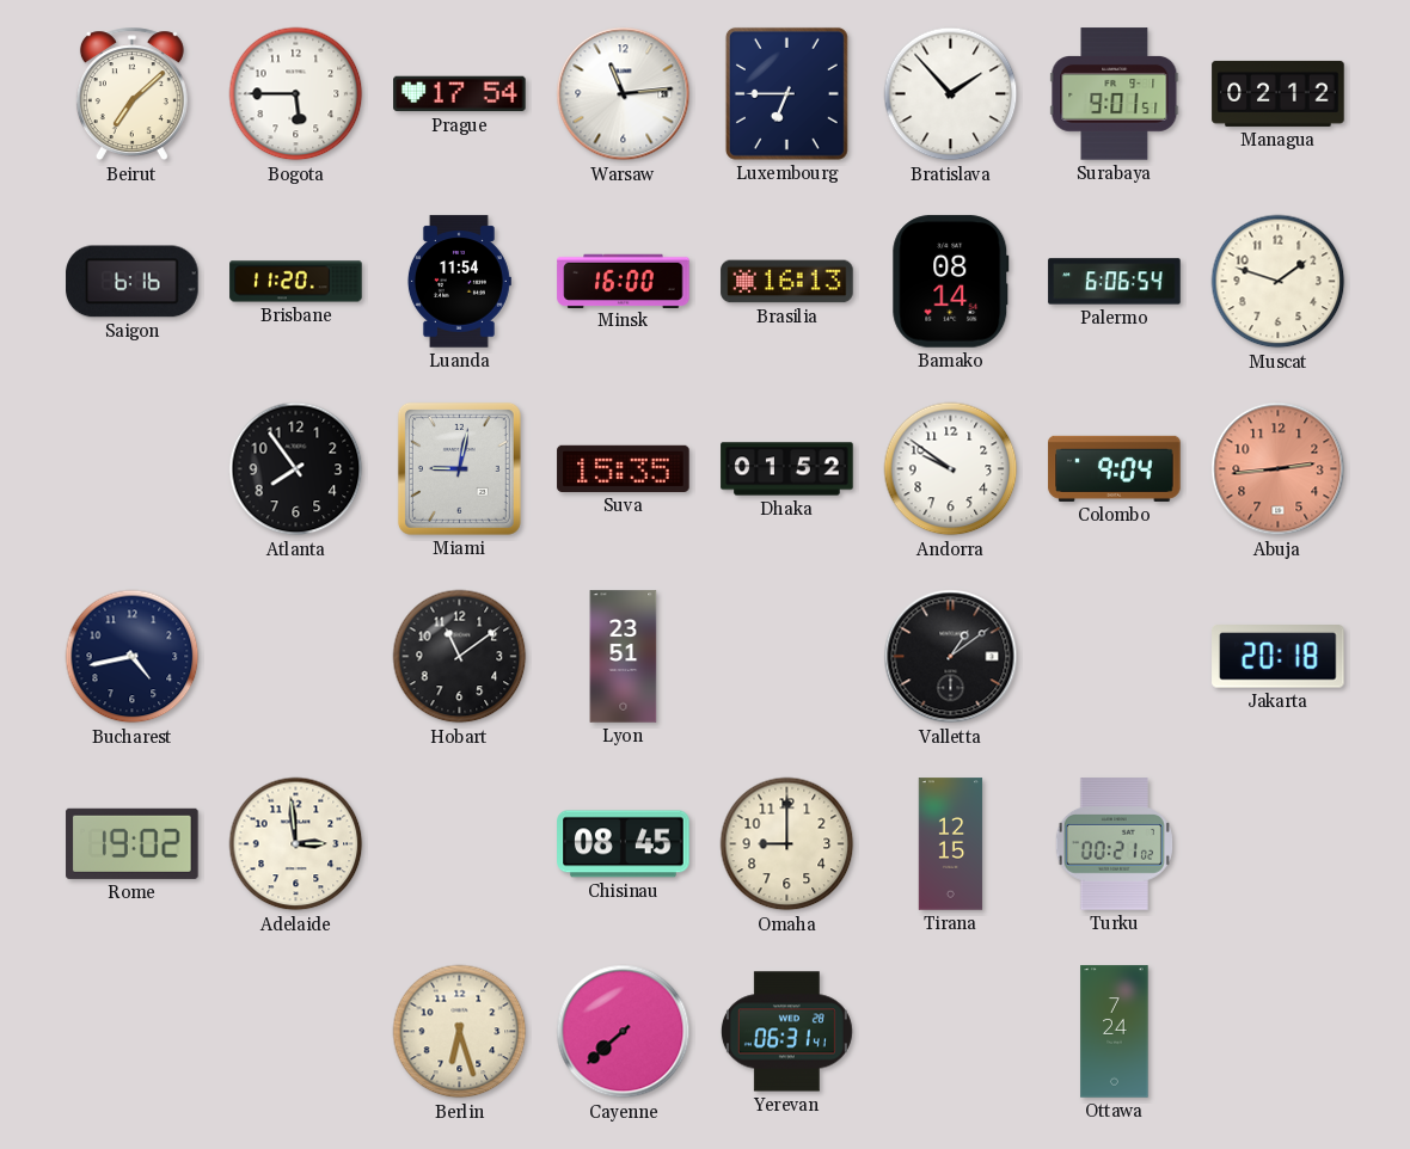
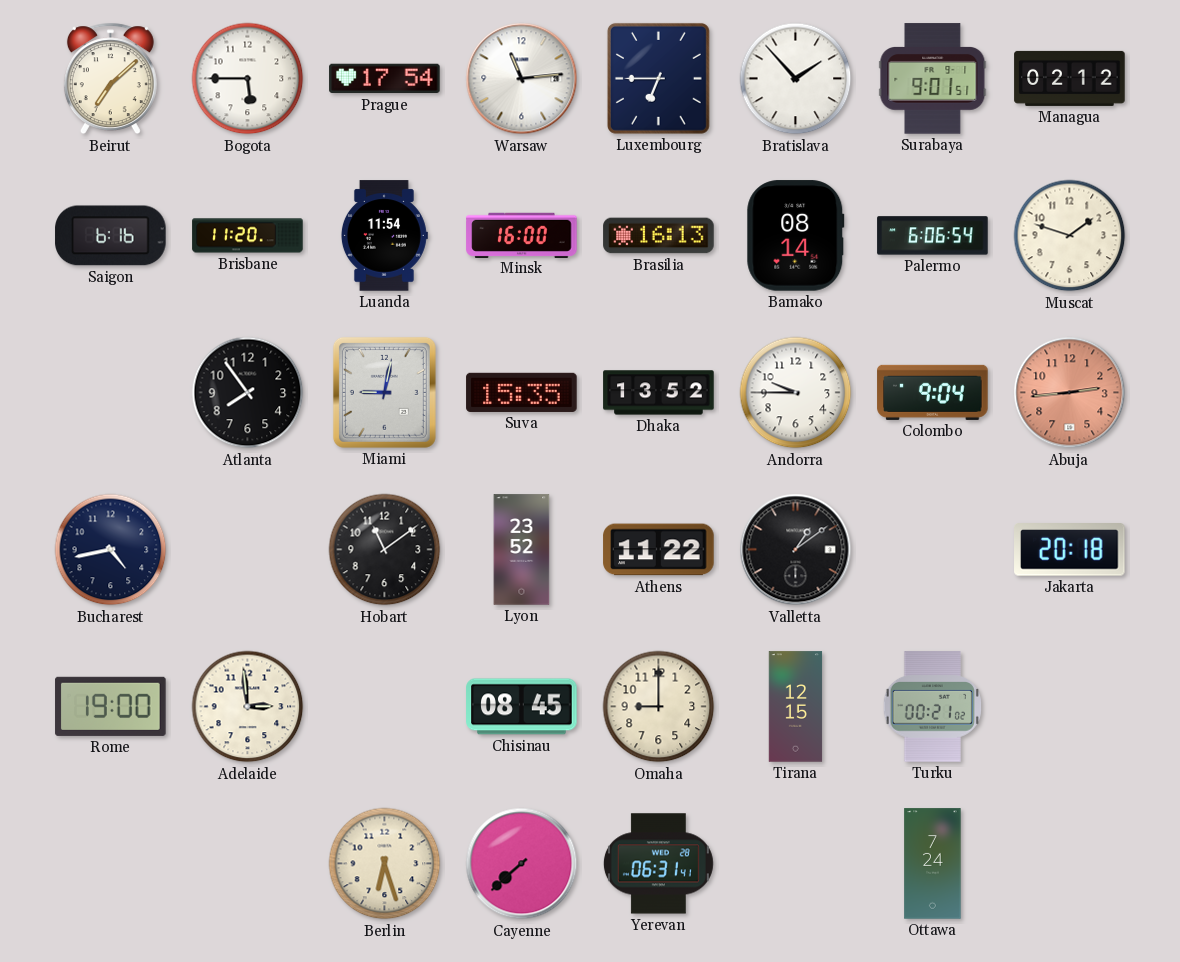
Dhaka: 01:52 -> 13:52
Andorra: 9:51 -> 9:45
Lyon: 23:51 -> 23:52
Athens: none -> 11:22
Rome: 19:02 -> 19:00
